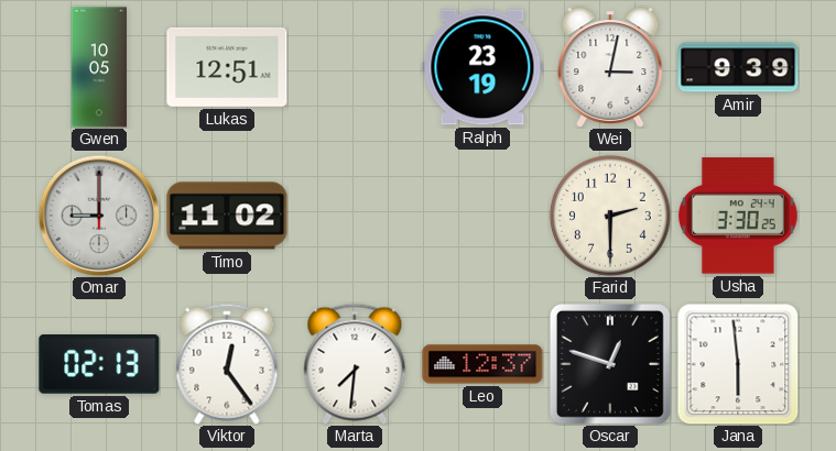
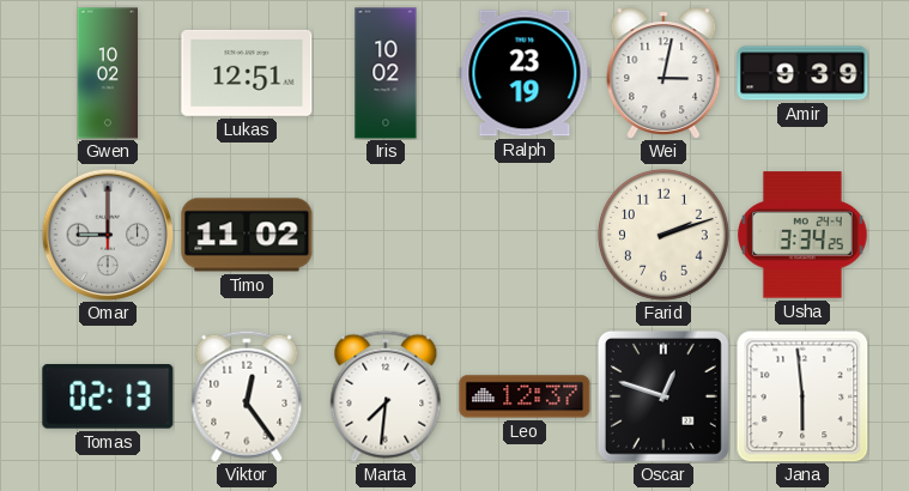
Gwen: 10:05 -> 10:02
Iris: none -> 10:02
Farid: 2:30 -> 2:12
Usha: 3:30 -> 3:34
